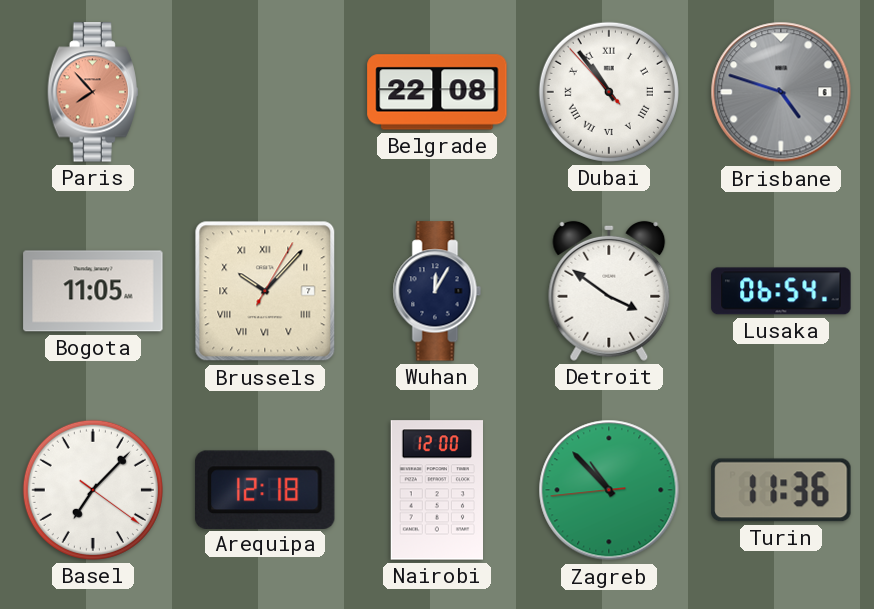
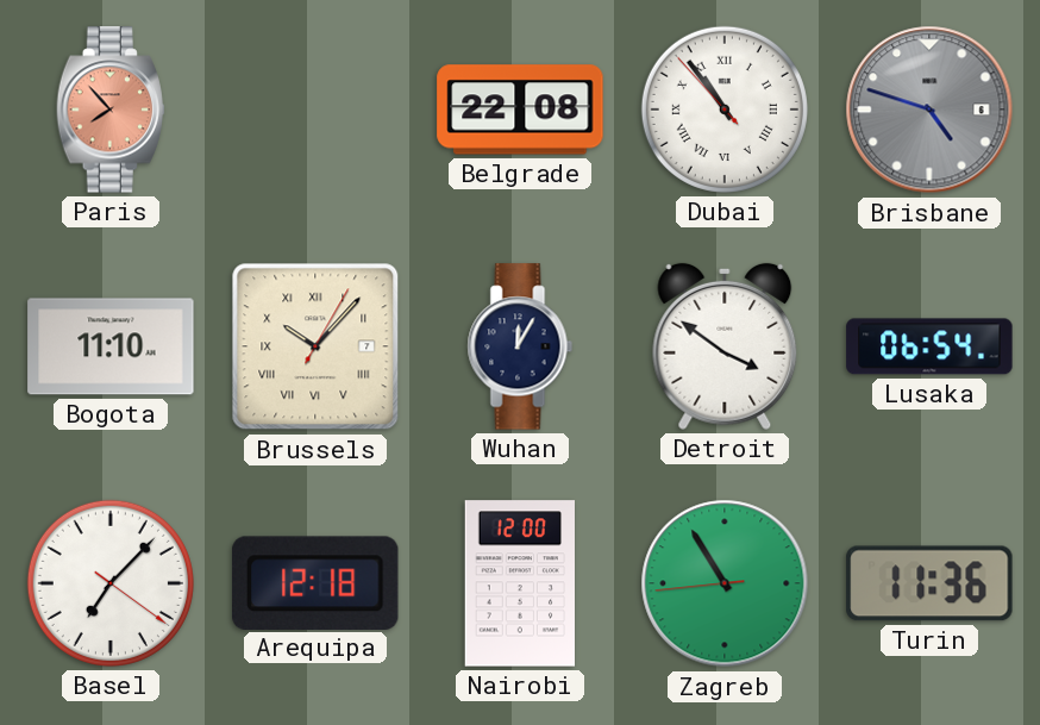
Bogota: 11:05 -> 11:10
Zagreb: 10:52 -> 10:54
